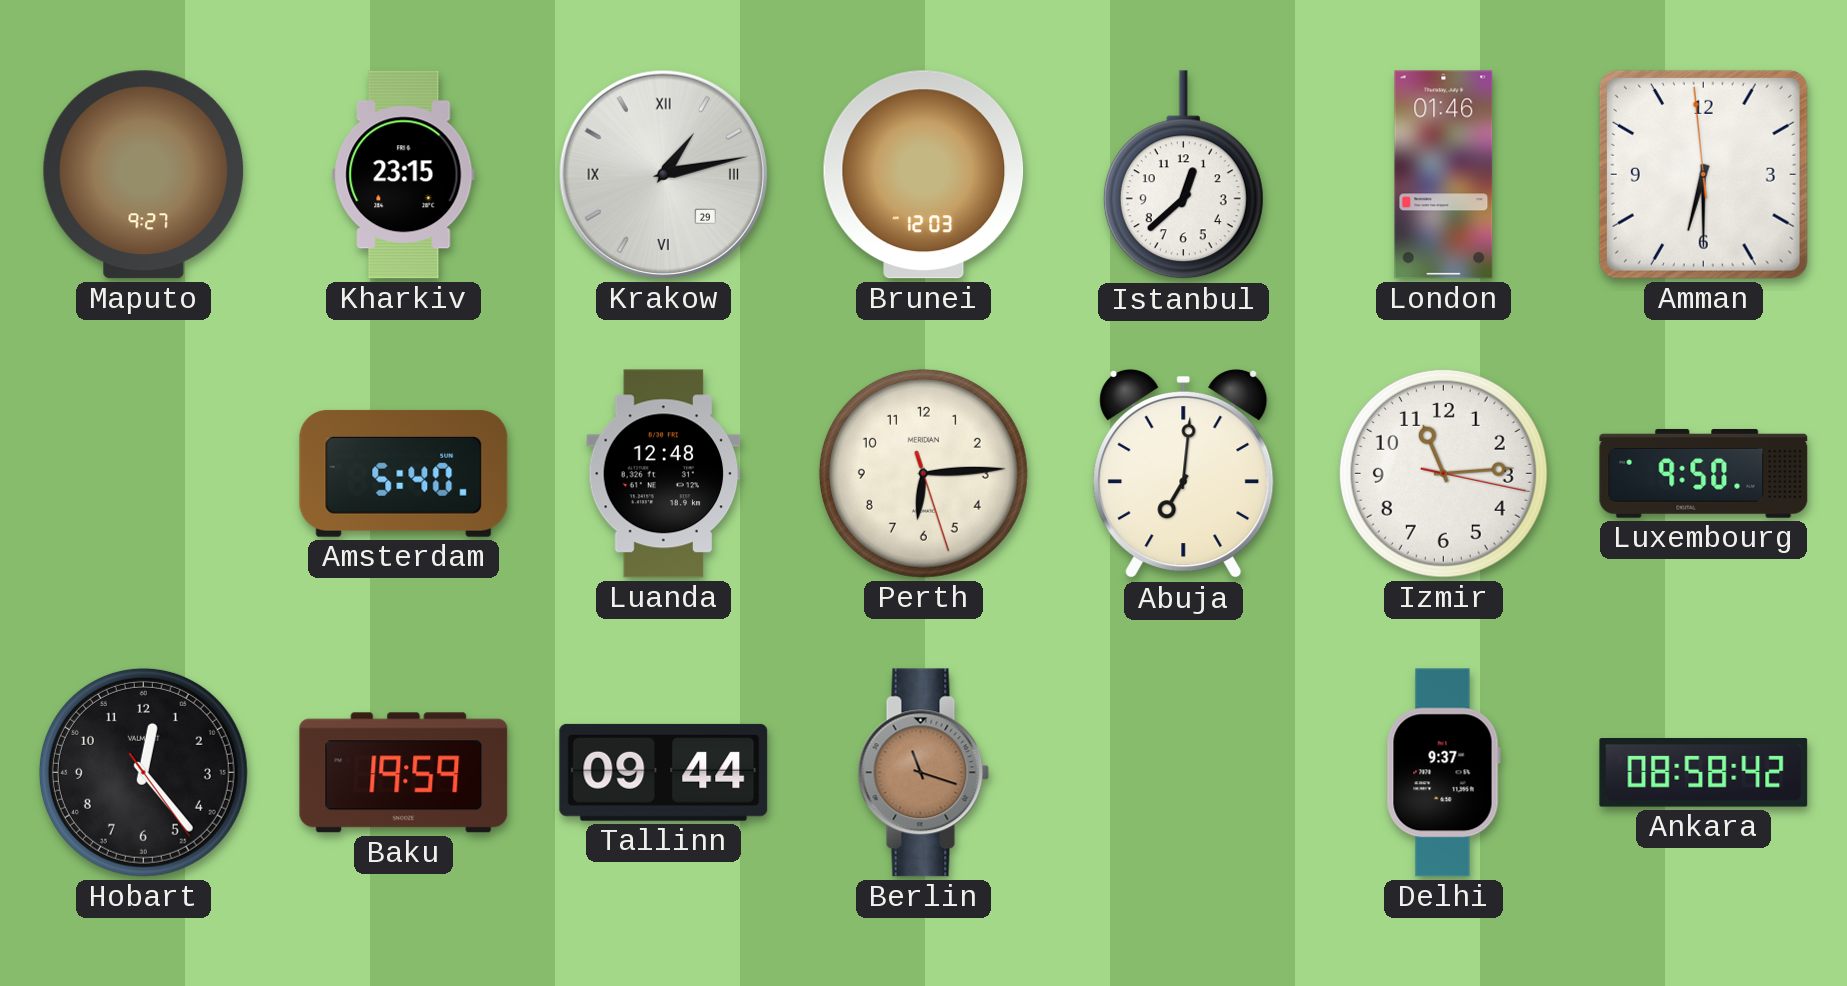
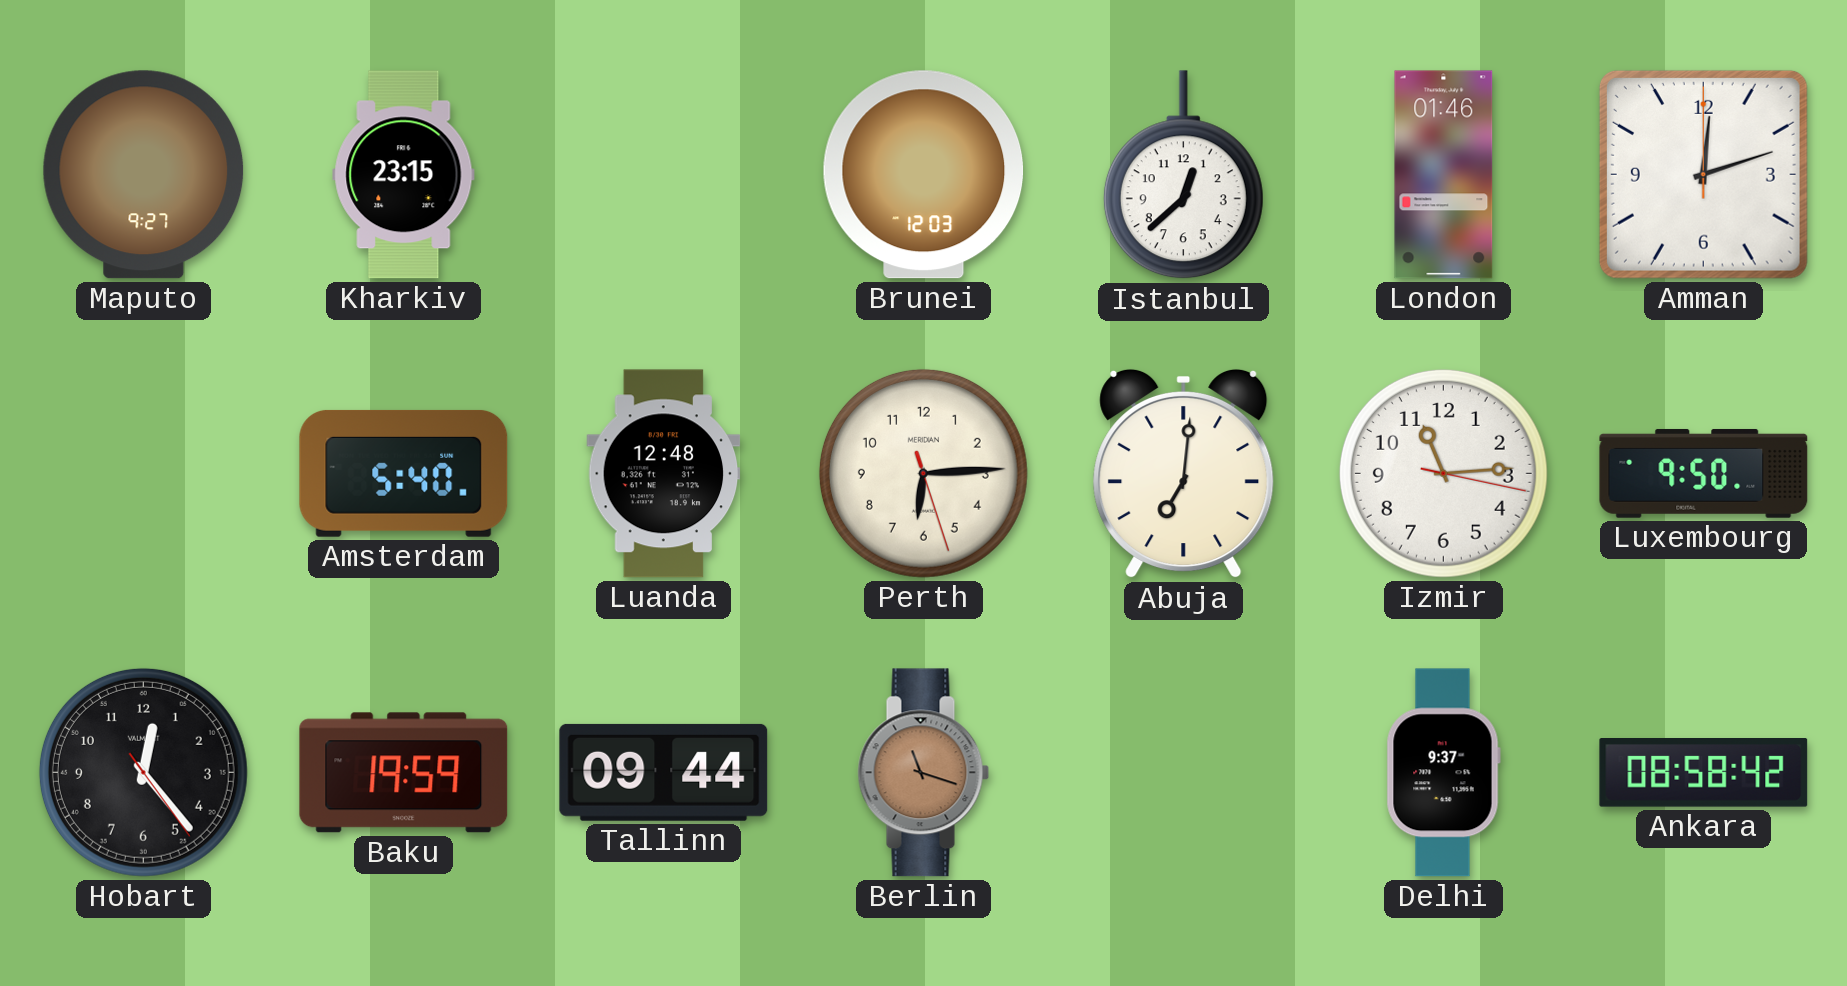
Krakow: 1:13 -> none
Amman: 6:29 -> 12:12
